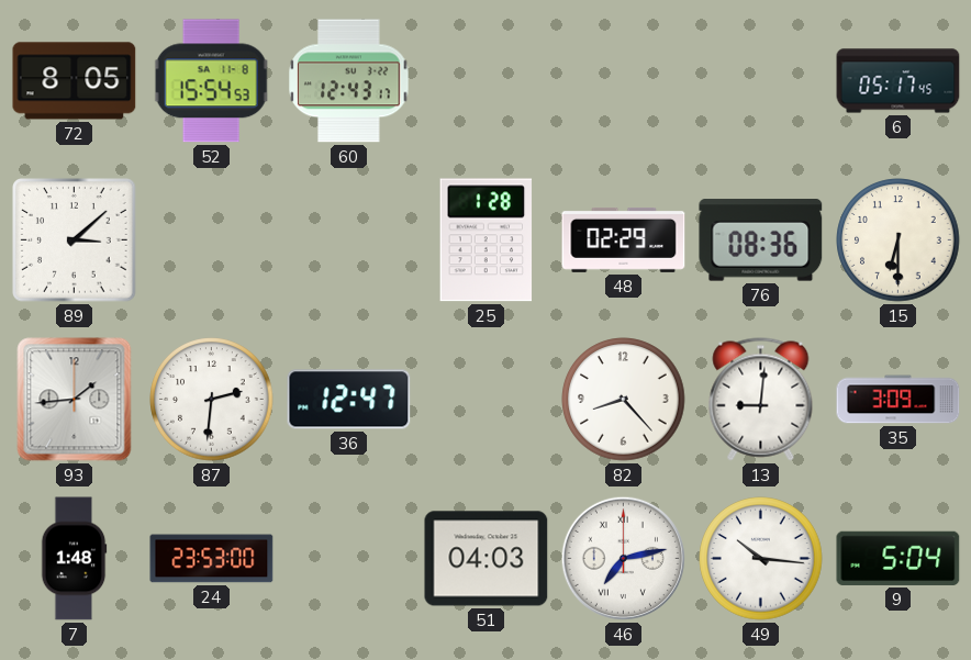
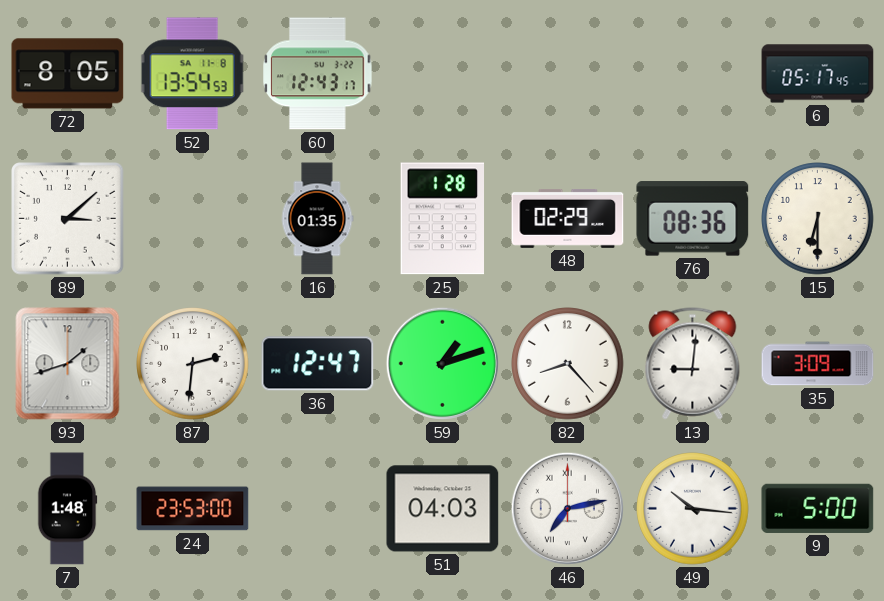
52: 15:54 -> 13:54
16: none -> 01:35
93: 1:44 -> 1:42
59: none -> 1:12
9: 5:04 -> 5:00
